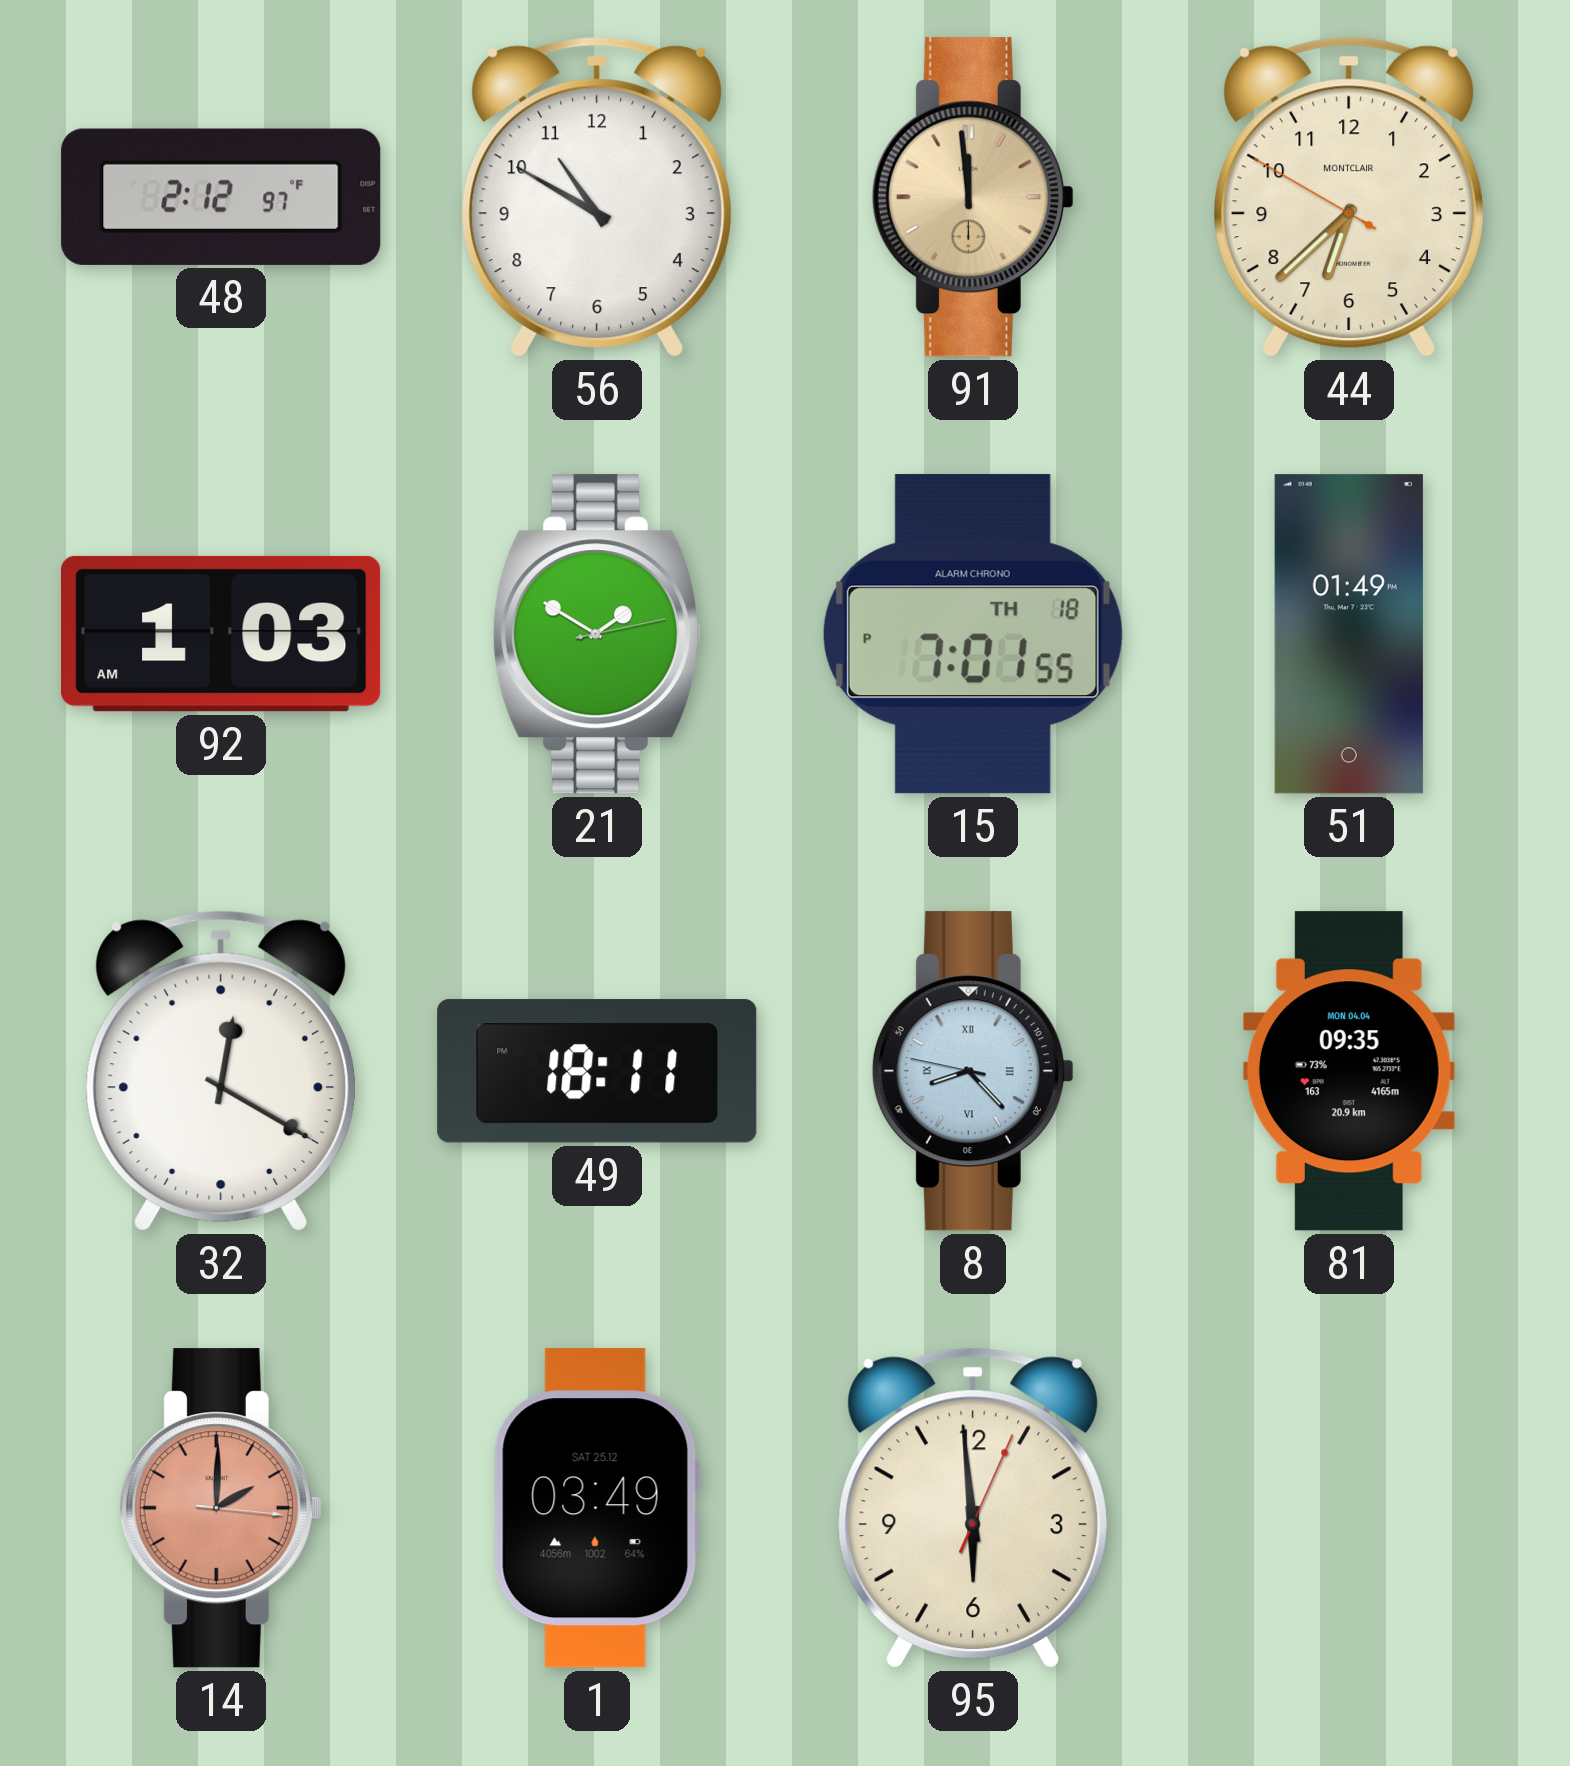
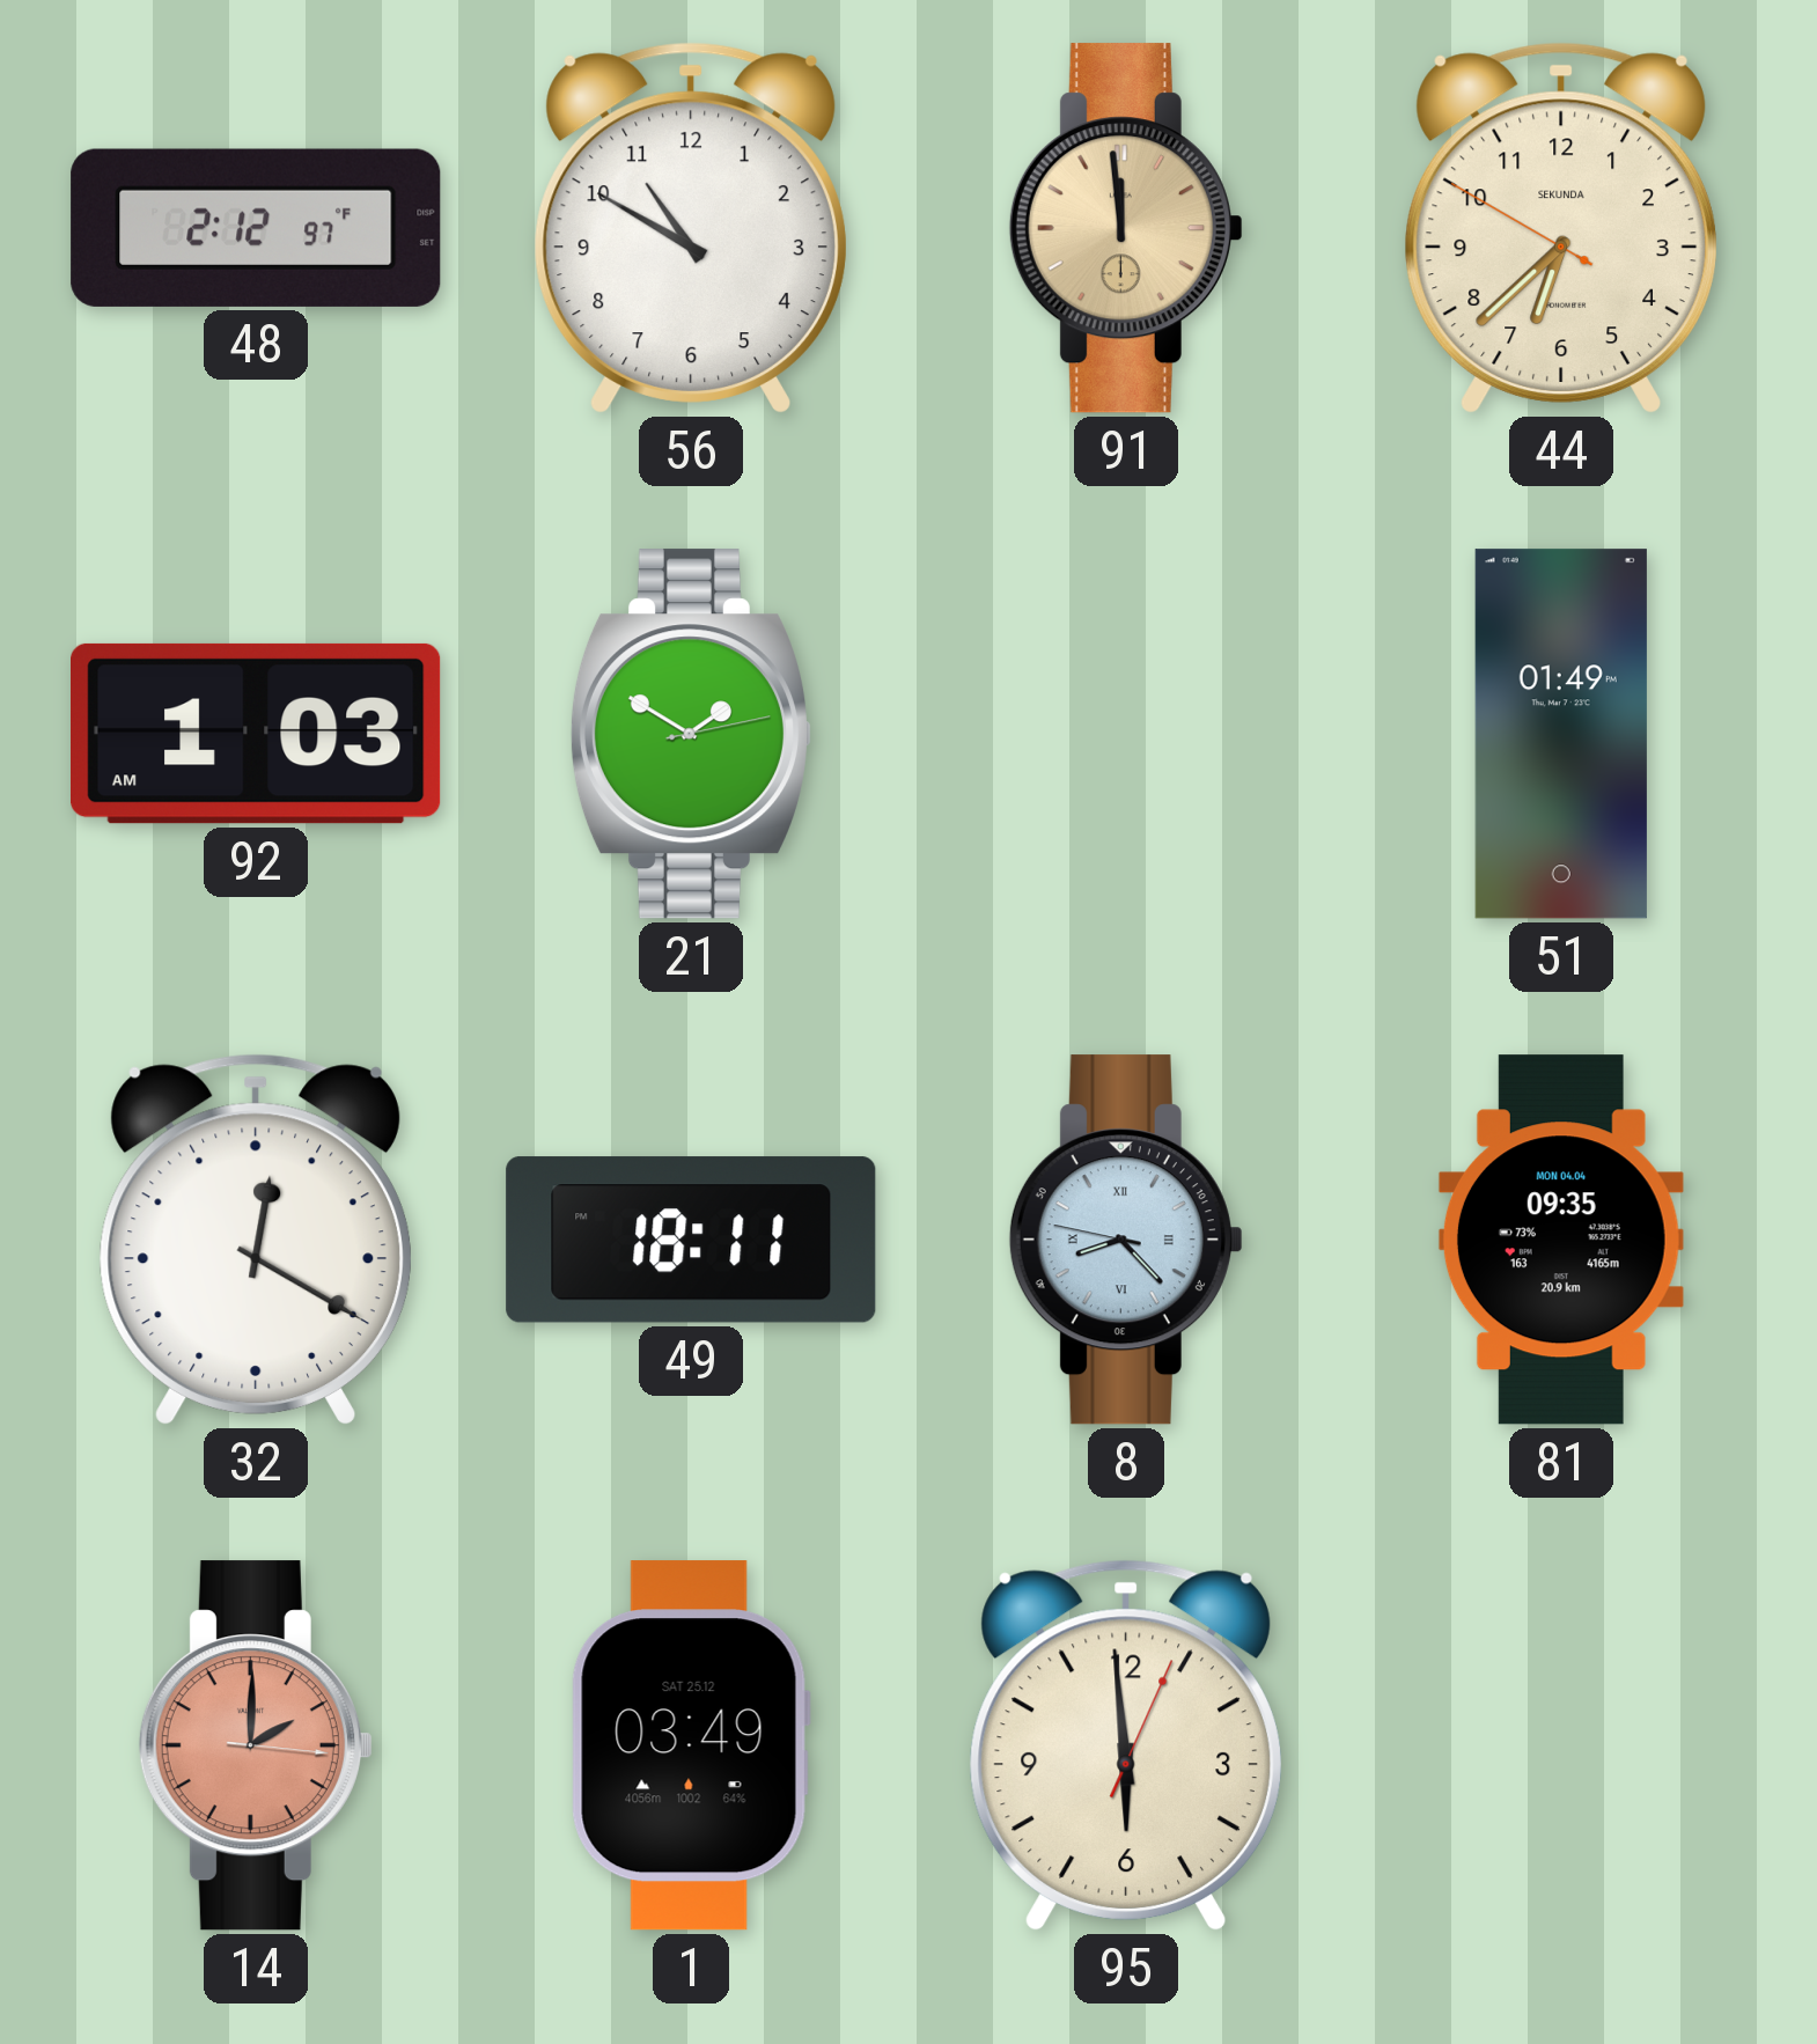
44 brand: MONTCLAIR -> SEKUNDA
15: 7:01 -> none
